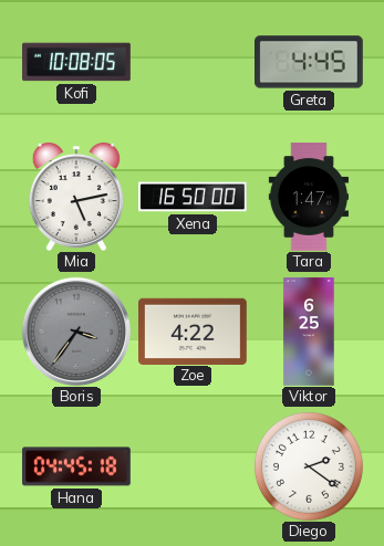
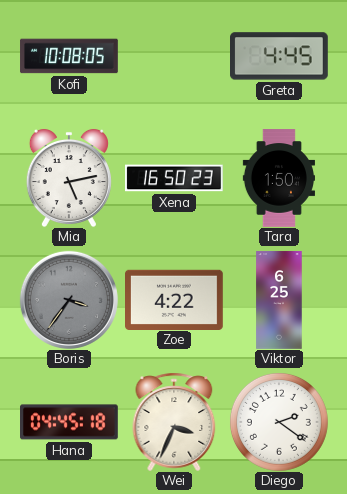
Xena: 16:50:00 -> 16:50:23
Tara: 1:47 -> 1:50
Wei: none -> 3:34
